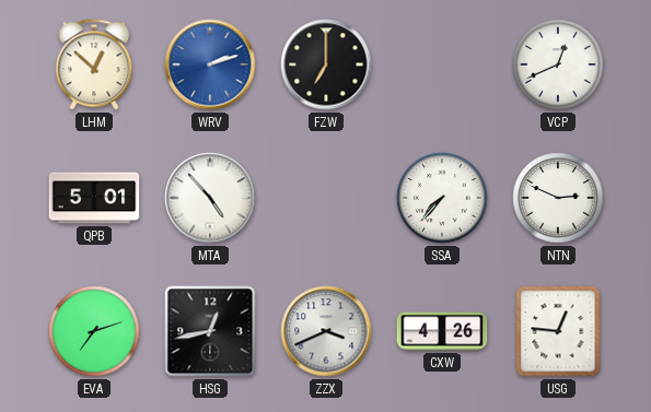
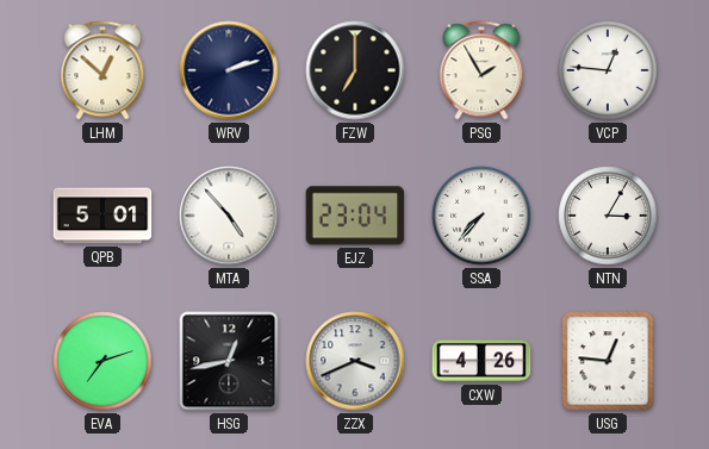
WRV dial: blue -> navy
PSG: none -> 1:55
VCP: 12:41 -> 12:46
EJZ: none -> 23:04
NTN: 2:49 -> 3:05
